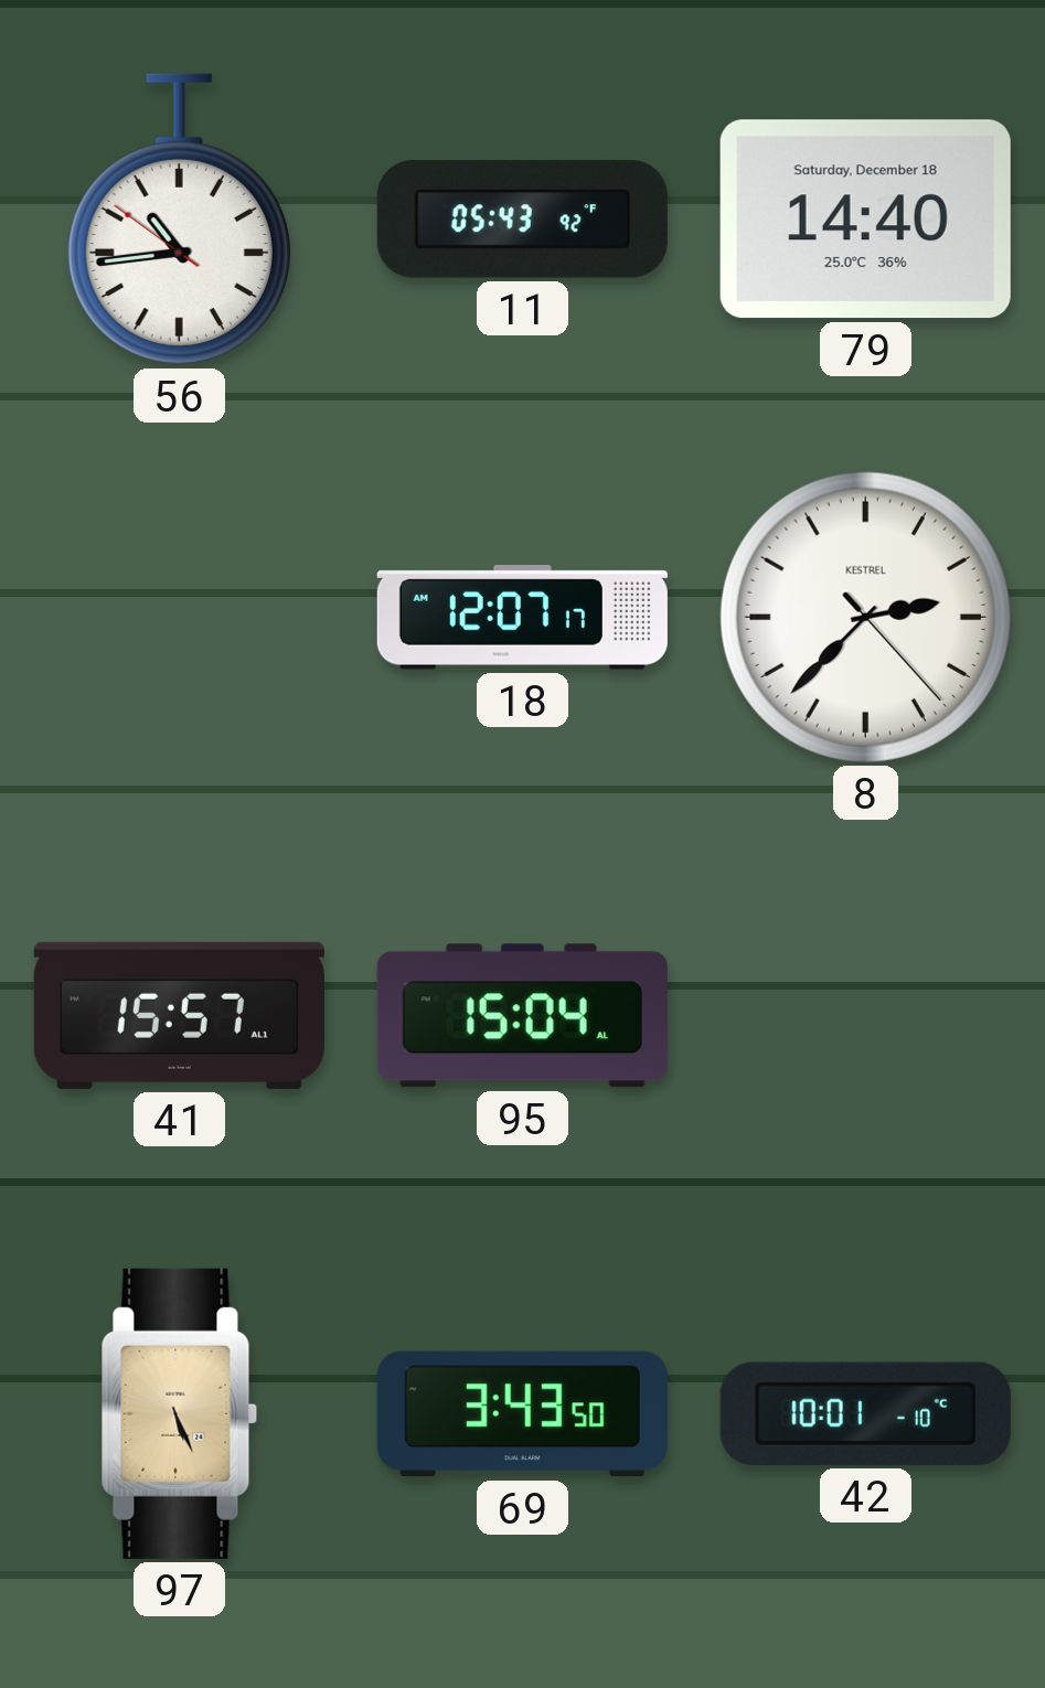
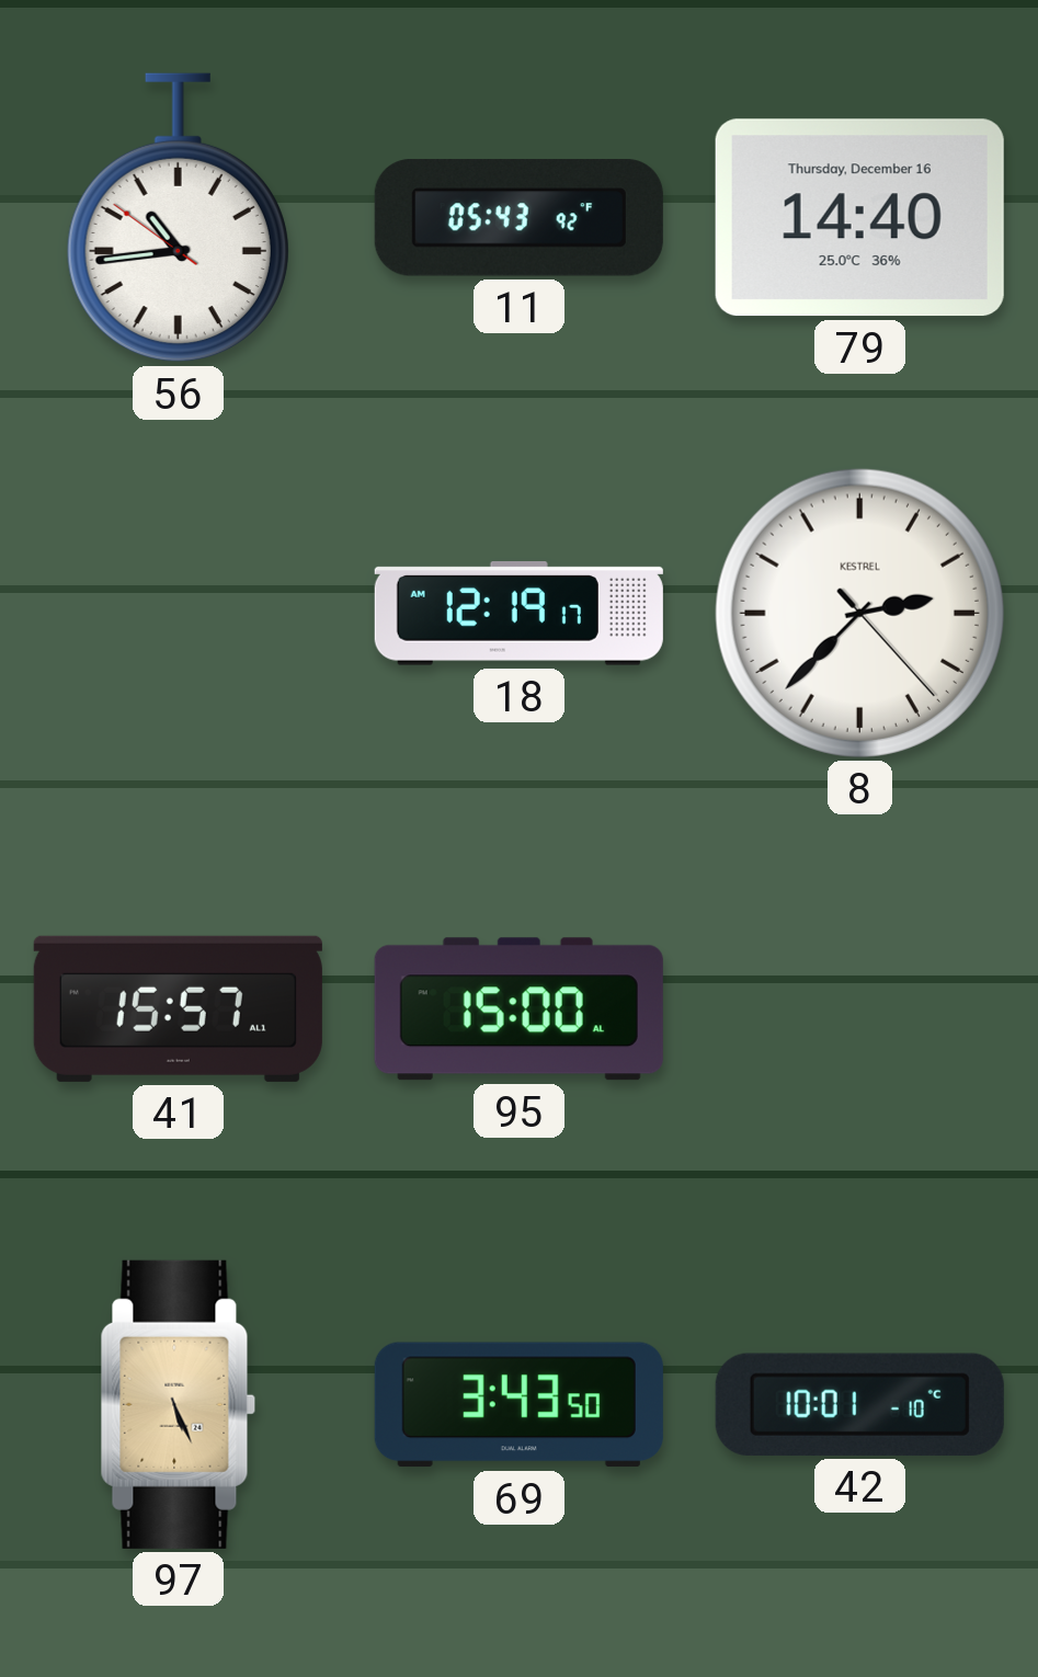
79 date: Saturday, December 18 -> Thursday, December 16
18: 12:07 -> 12:19
95: 15:04 -> 15:00
